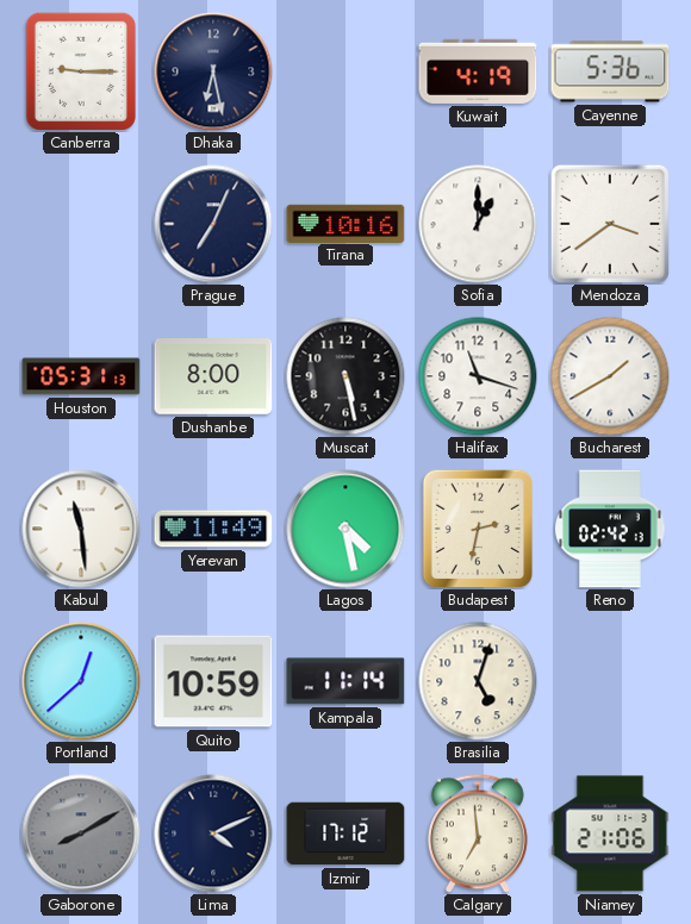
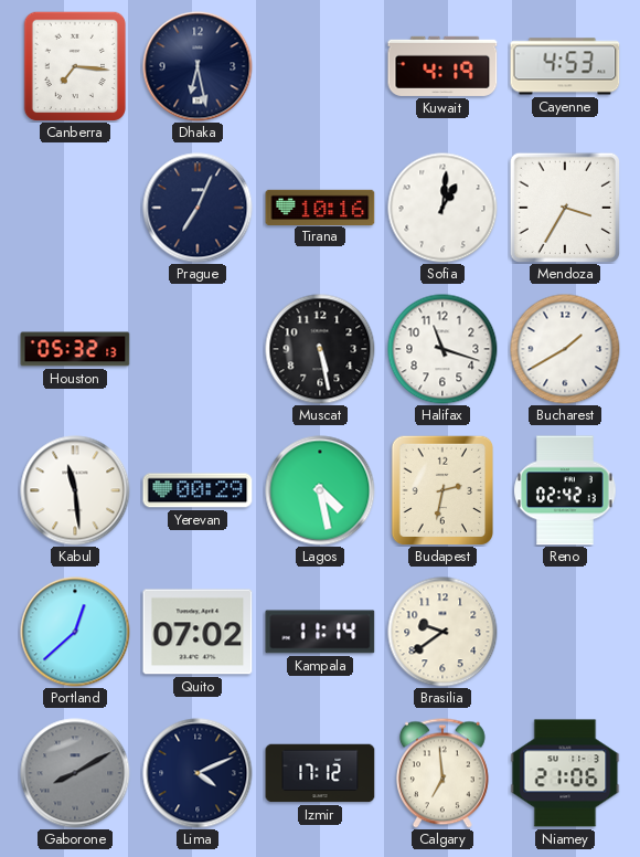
Canberra: 9:15 -> 7:16
Cayenne: 5:36 -> 4:53
Sofia: 1:00 -> 1:01
Mendoza: 3:39 -> 3:35
Houston: 05:31 -> 05:32
Dushanbe: 8:00 -> none
Yerevan: 11:49 -> 00:29
Quito: 10:59 -> 07:02
Brasilia: 5:03 -> 9:39
